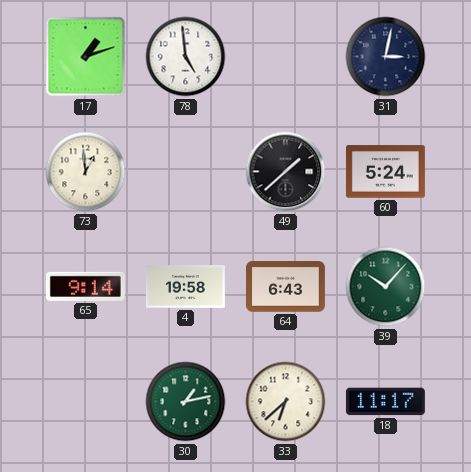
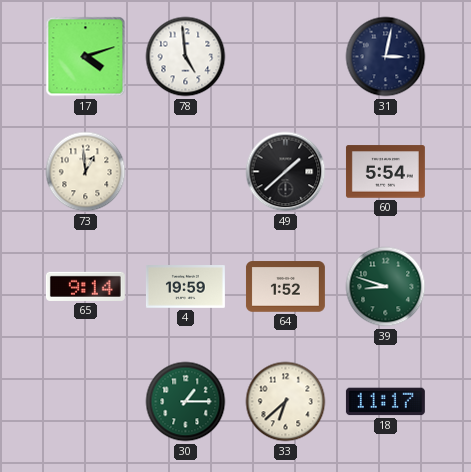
17: 1:12 -> 4:12
60: 5:24 -> 5:54
4: 19:58 -> 19:59
64: 6:43 -> 1:52
39: 10:07 -> 8:48
30: 1:13 -> 1:15
